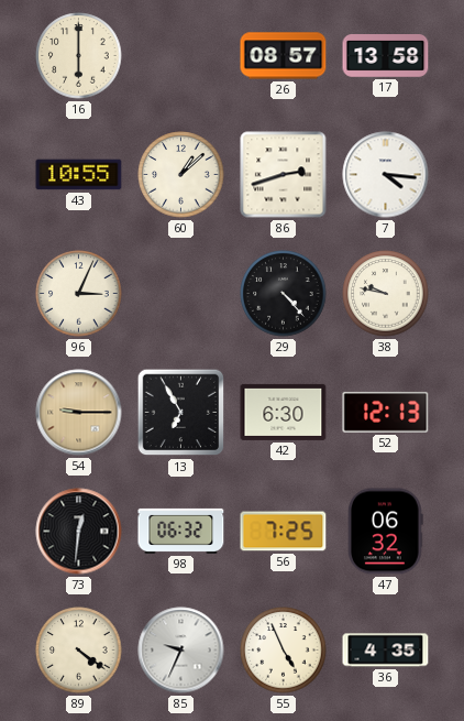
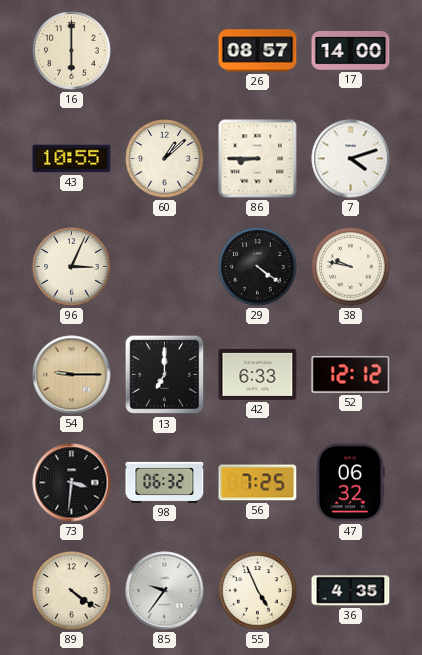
17: 13:58 -> 14:00
86: 2:42 -> 8:45
7: 4:16 -> 4:12
29: 4:23 -> 4:21
13: 6:55 -> 7:00
42: 6:30 -> 6:33
52: 12:13 -> 12:12
73: 12:31 -> 3:31
85: 9:34 -> 9:36
